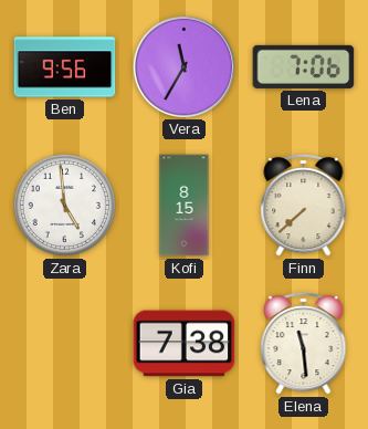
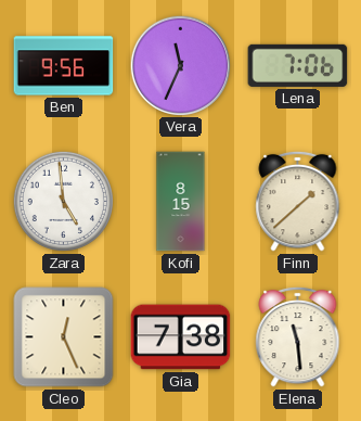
Vera: 11:35 -> 11:34
Finn: 7:38 -> 1:38
Cleo: none -> 12:26
